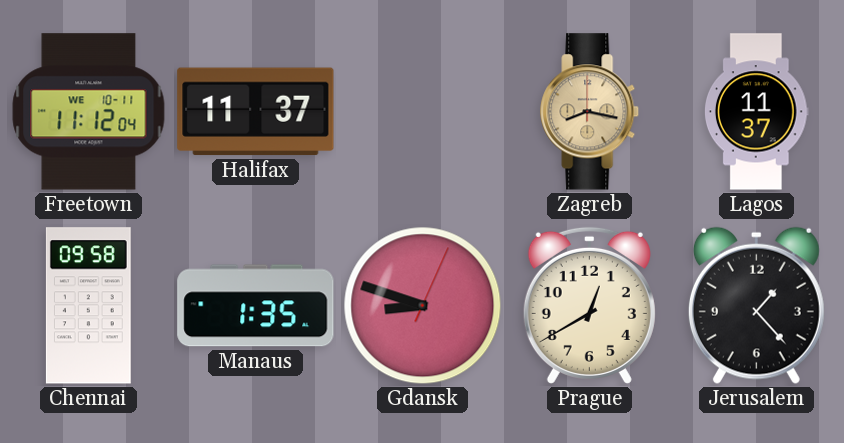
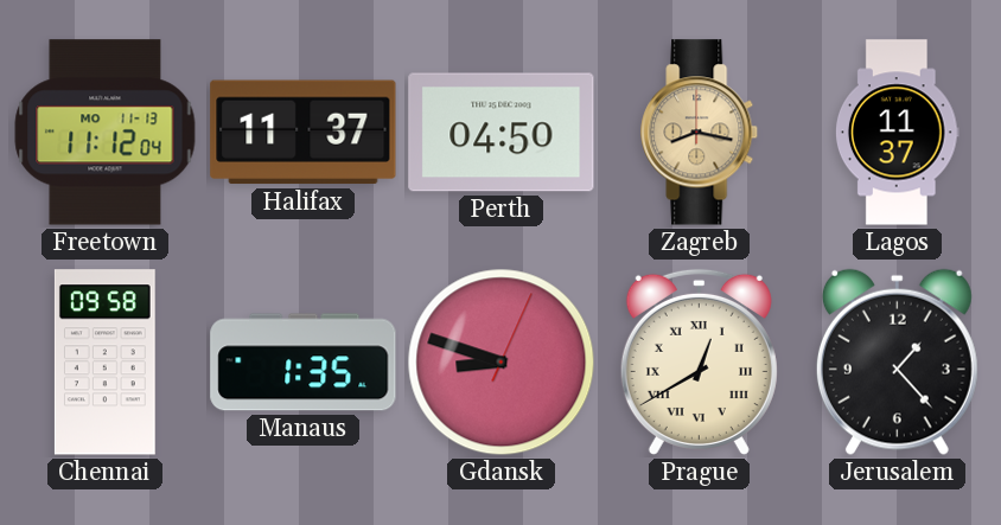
Freetown date: WE 10-11 -> MO 11-13
Perth: none -> 04:50
Prague numerals: Arabic -> Roman
